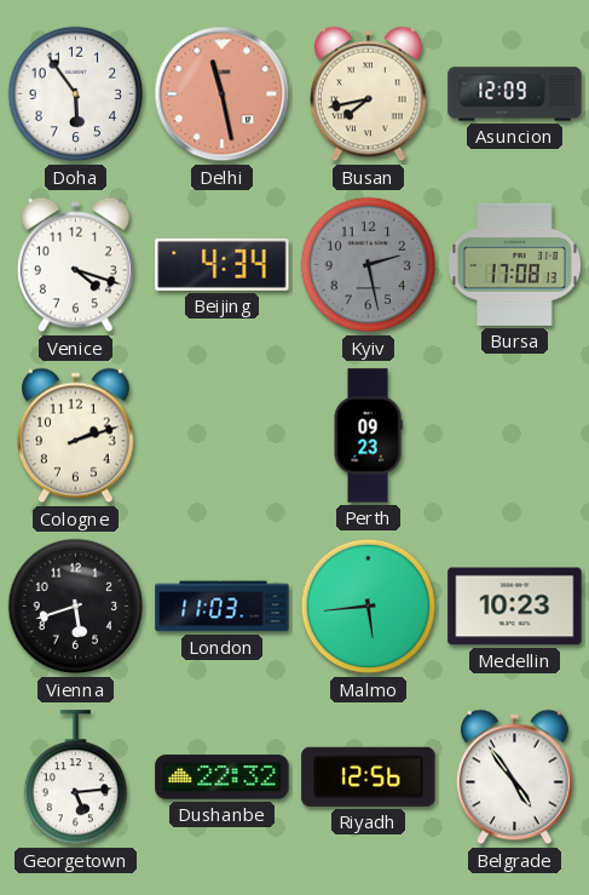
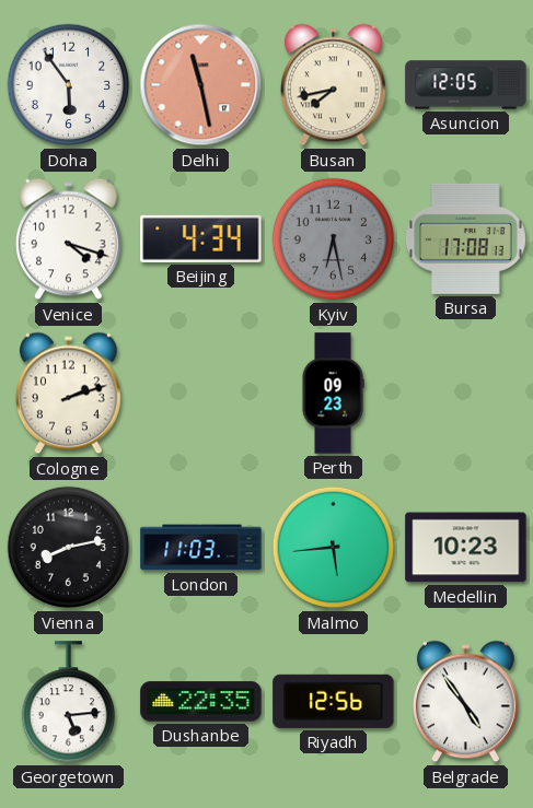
Asuncion: 12:09 -> 12:05
Kyiv: 2:28 -> 6:28
Vienna: 5:42 -> 8:13
Dushanbe: 22:32 -> 22:35
